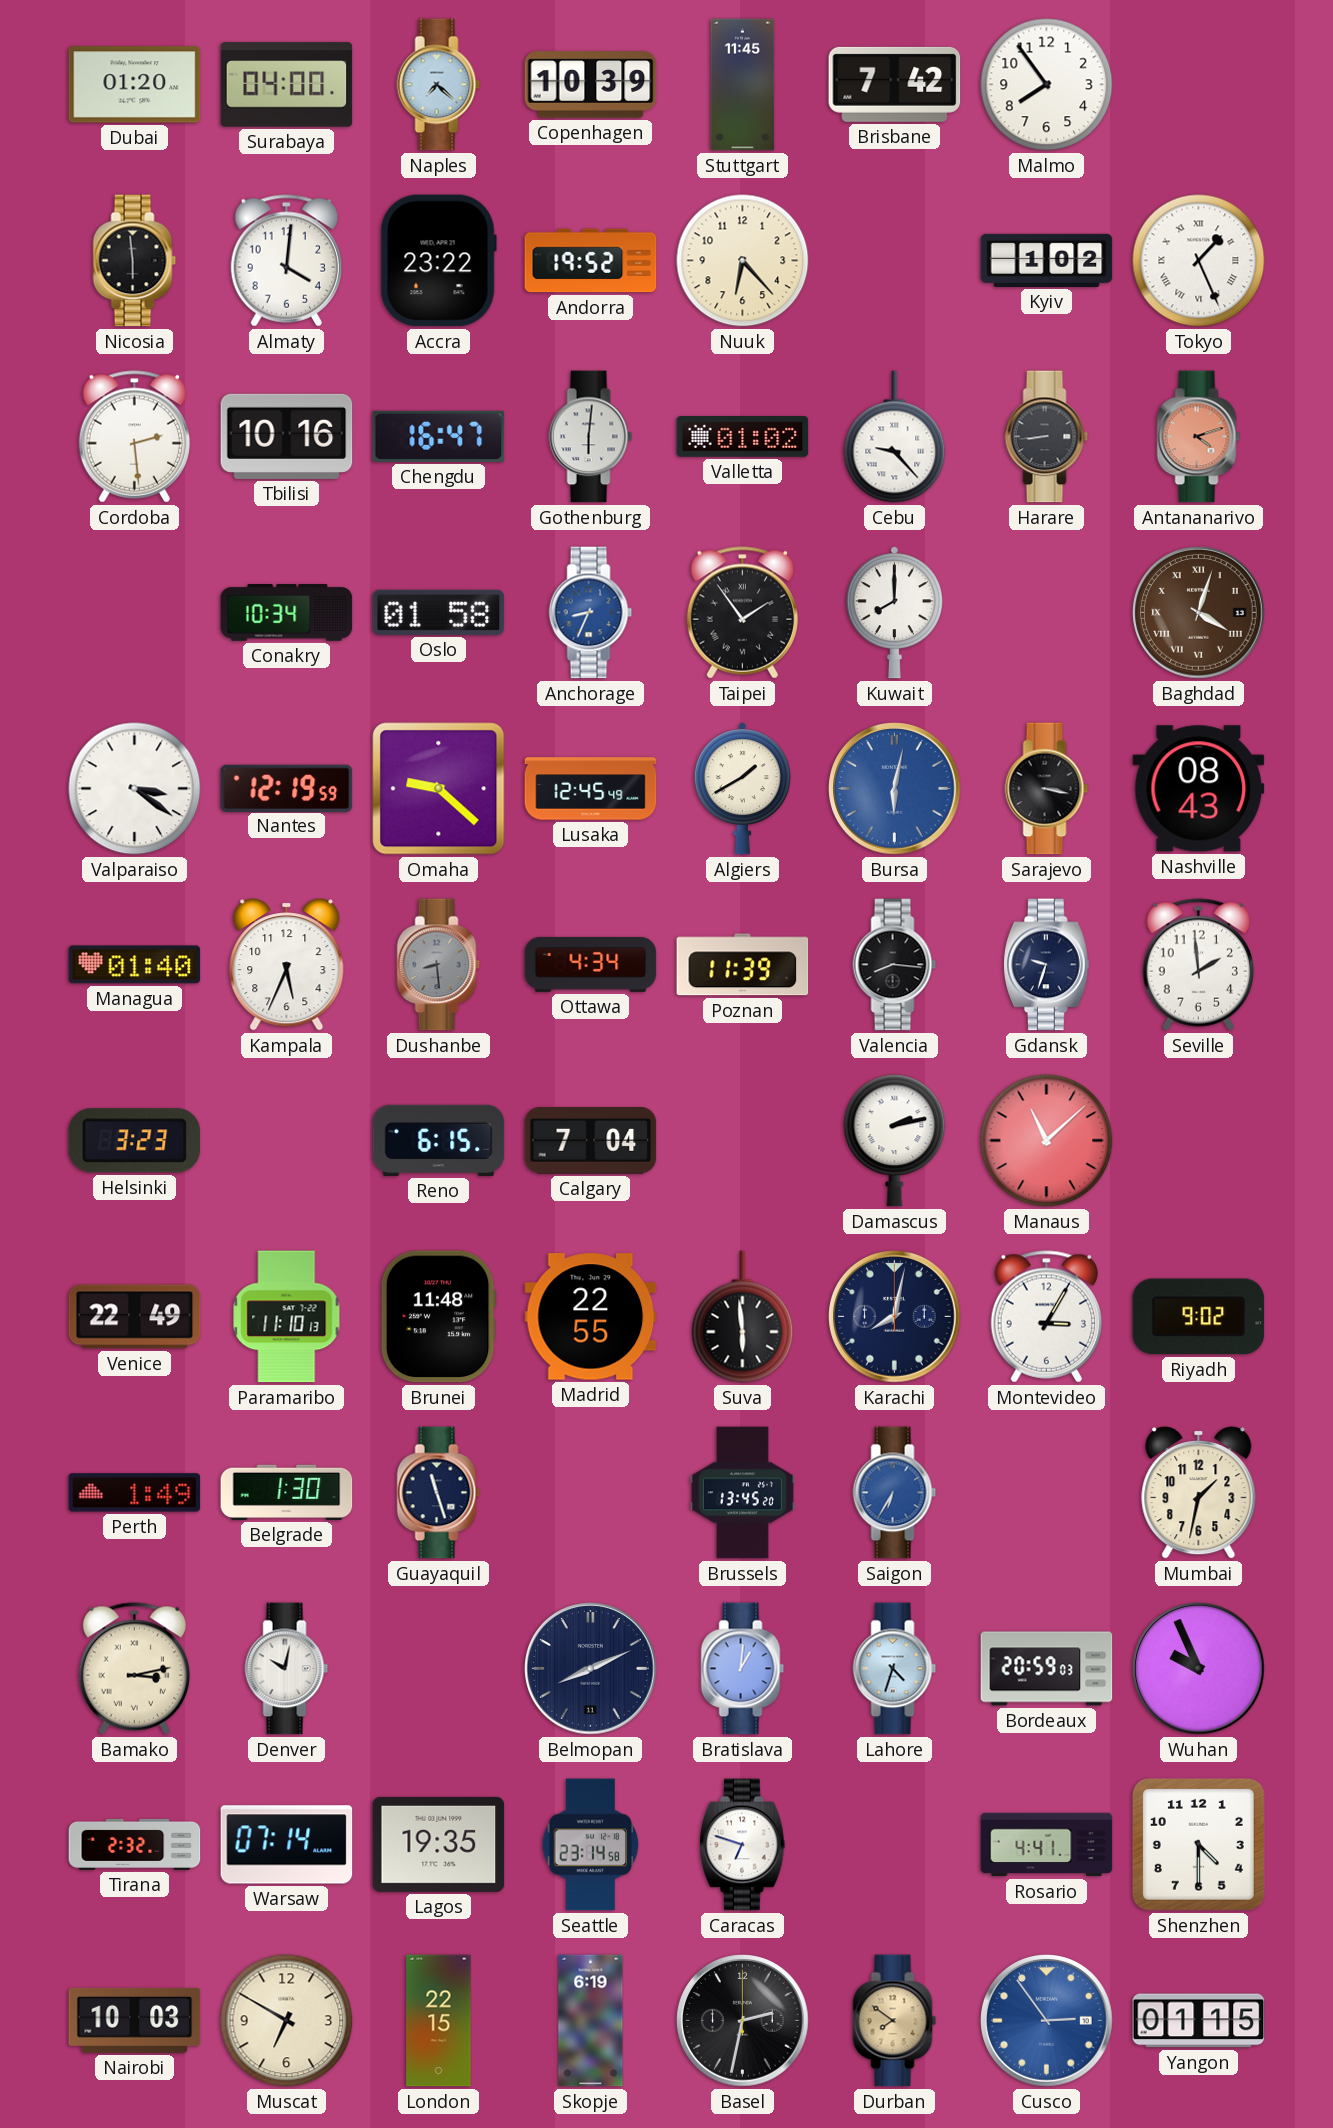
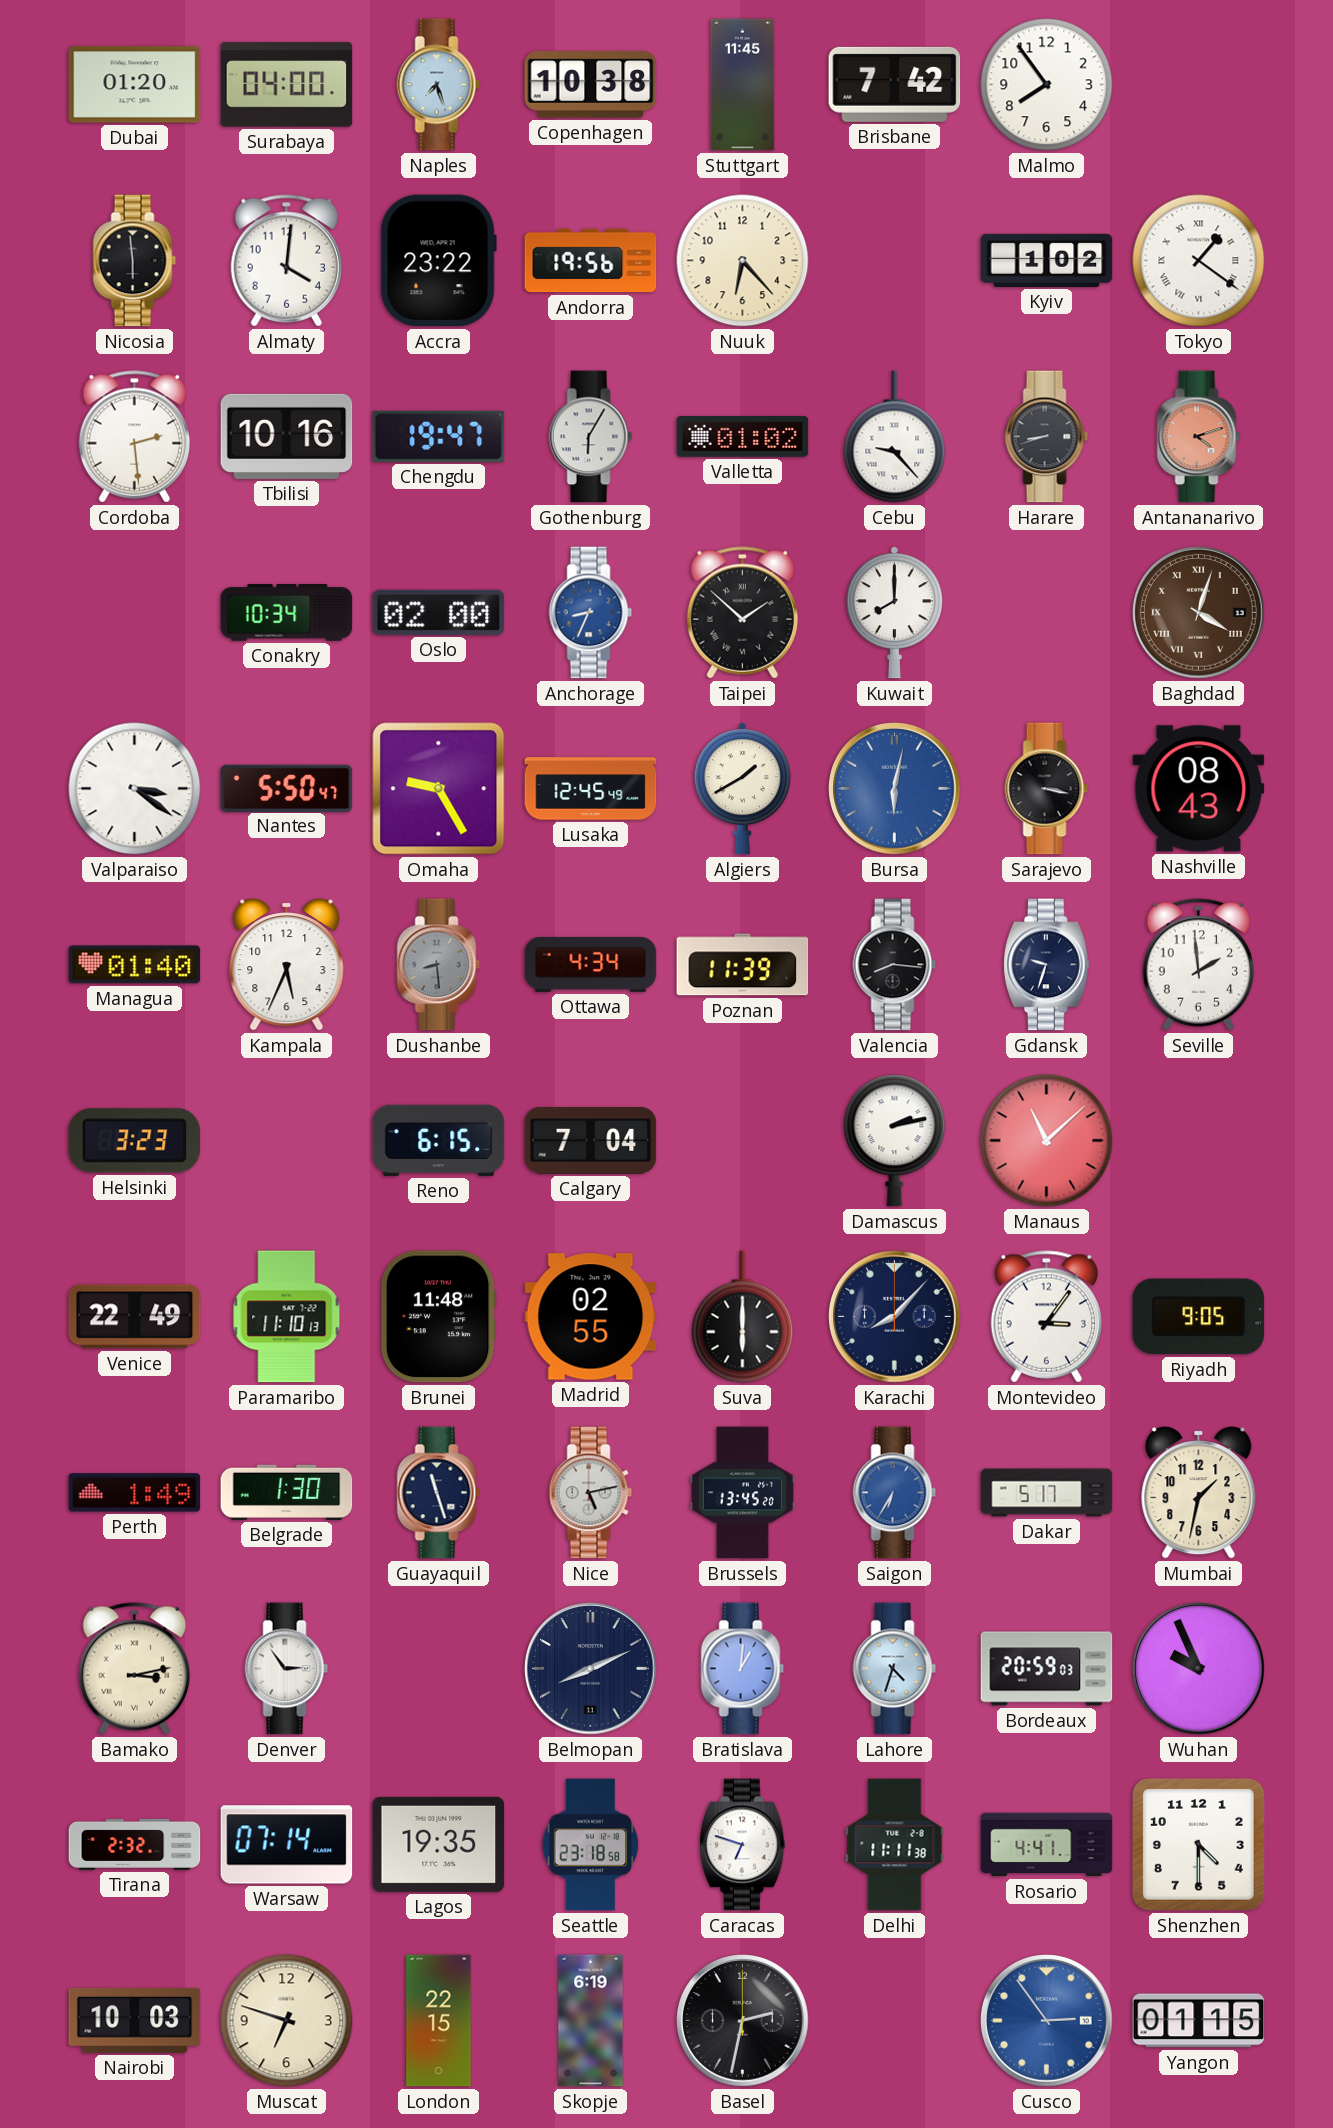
Naples: 7:22 -> 7:27
Copenhagen: 10:39 -> 10:38
Andorra: 19:52 -> 19:56
Tokyo: 1:26 -> 1:21
Chengdu: 16:47 -> 19:47
Gothenburg: 6:01 -> 6:05
Harare: 8:44 -> 8:42
Oslo: 01:58 -> 02:00
Taipei: 1:54 -> 1:52
Nantes: 12:19 -> 5:50
Omaha: 9:22 -> 9:25
Madrid: 22:55 -> 02:55
Suva: 5:59 -> 6:00
Karachi: 8:02 -> 8:07
Montevideo: 3:05 -> 3:06
Riyadh: 9:02 -> 9:05
Nice: none -> 5:13
Dakar: none -> 5:17
Denver: 10:02 -> 2:54
Seattle: 23:14 -> 23:18
Delhi: none -> 11:11
Muscat: 6:50 -> 6:48
Durban: 7:51 -> none
